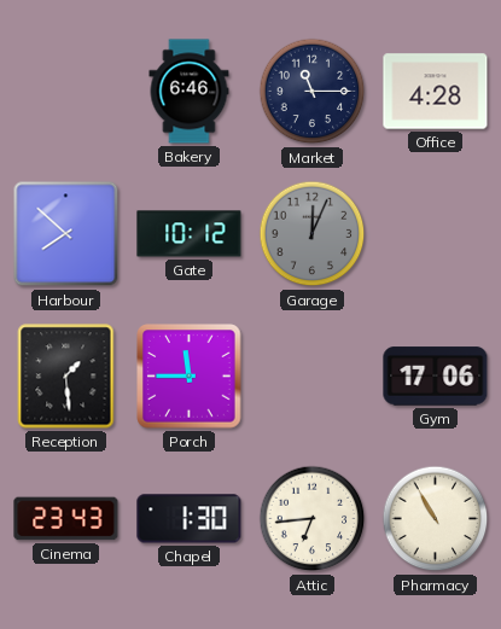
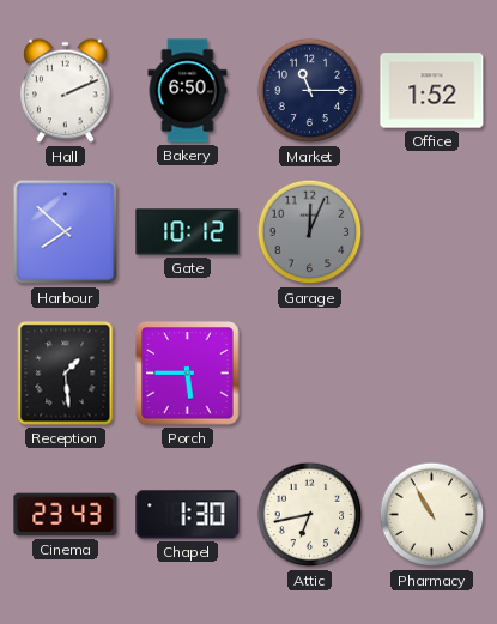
Hall: none -> 2:11
Bakery: 6:46 -> 6:50
Office: 4:28 -> 1:52
Porch: 11:45 -> 5:45
Gym: 17:06 -> none
Attic: 6:44 -> 6:43
